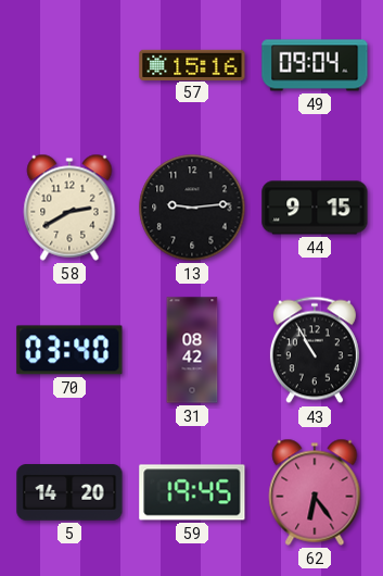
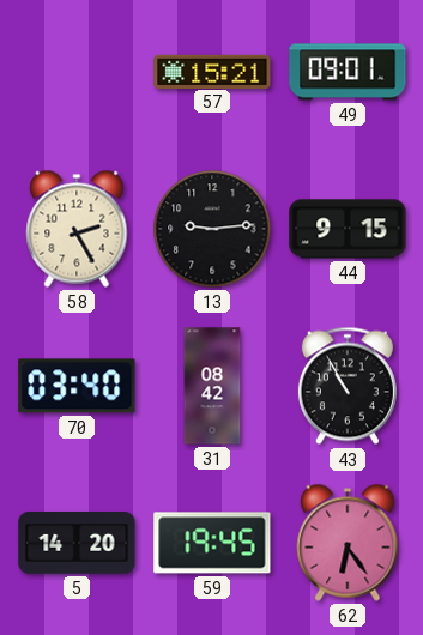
57: 15:16 -> 15:21
49: 09:04 -> 09:01
58: 2:40 -> 2:25
